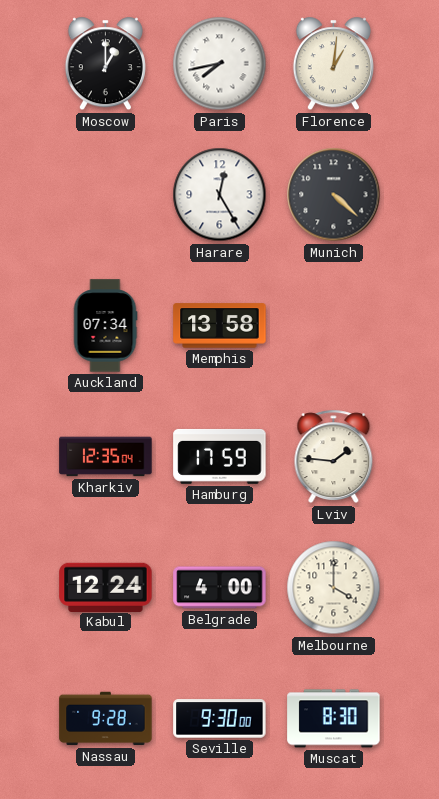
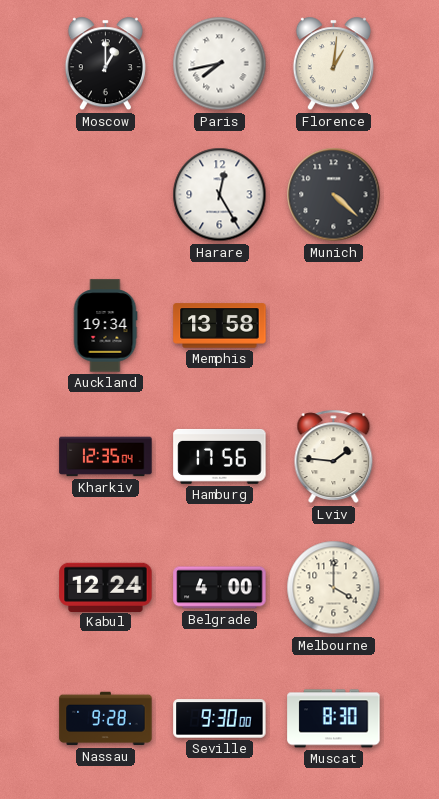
Auckland: 07:34 -> 19:34
Hamburg: 17:59 -> 17:56
